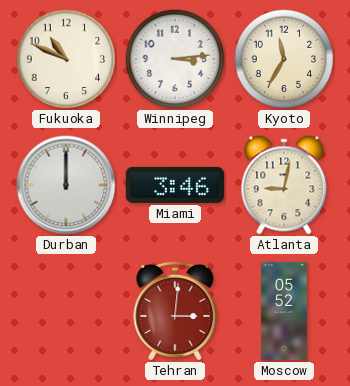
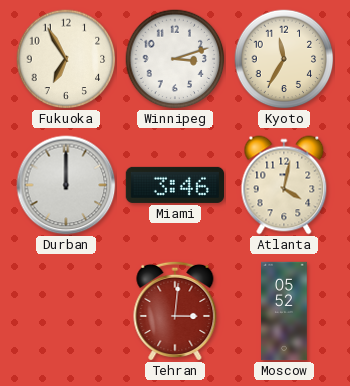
Fukuoka: 10:49 -> 6:55
Winnipeg: 3:14 -> 3:12
Atlanta: 9:02 -> 4:02
